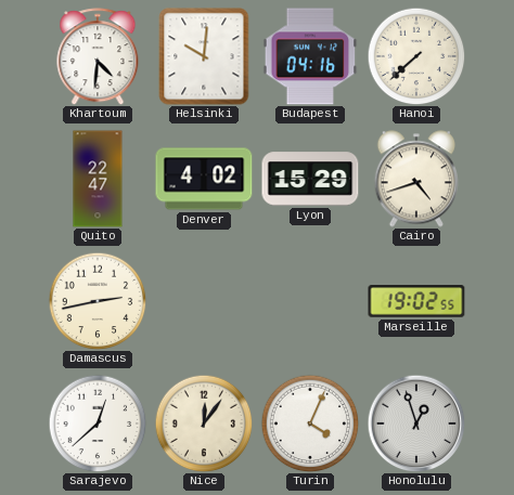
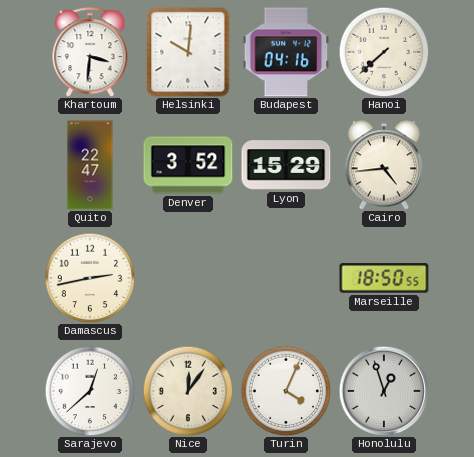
Khartoum: 4:31 -> 3:31
Denver: 4:02 -> 3:52
Cairo: 4:42 -> 4:44
Marseille: 19:02 -> 18:50
